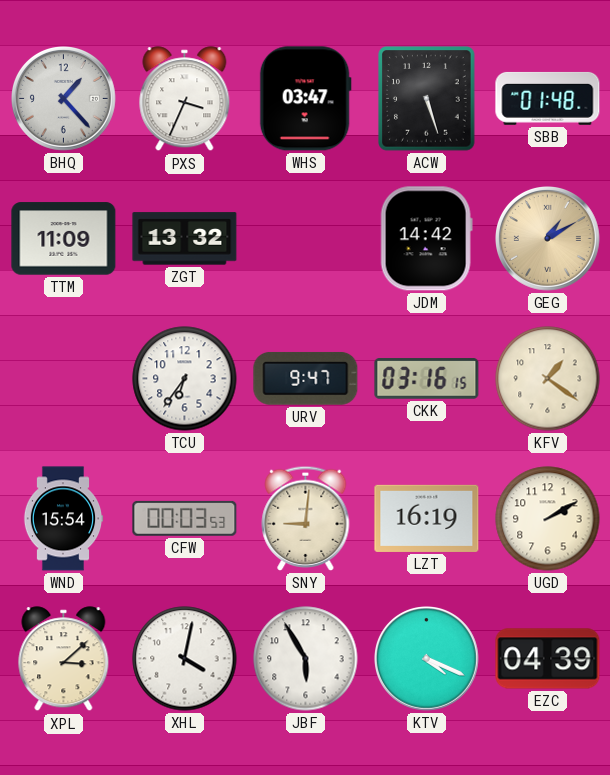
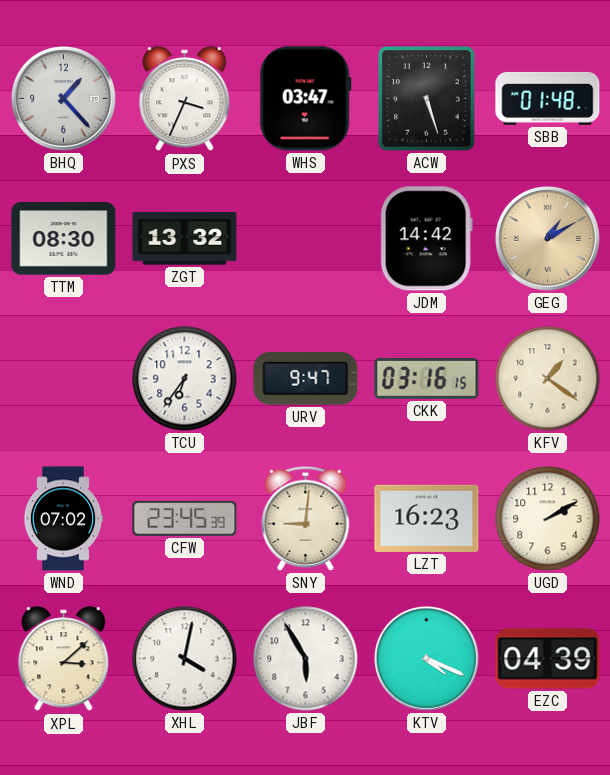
TTM: 11:09 -> 08:30
WND: 15:54 -> 07:02
CFW: 00:03 -> 23:45
LZT: 16:19 -> 16:23
